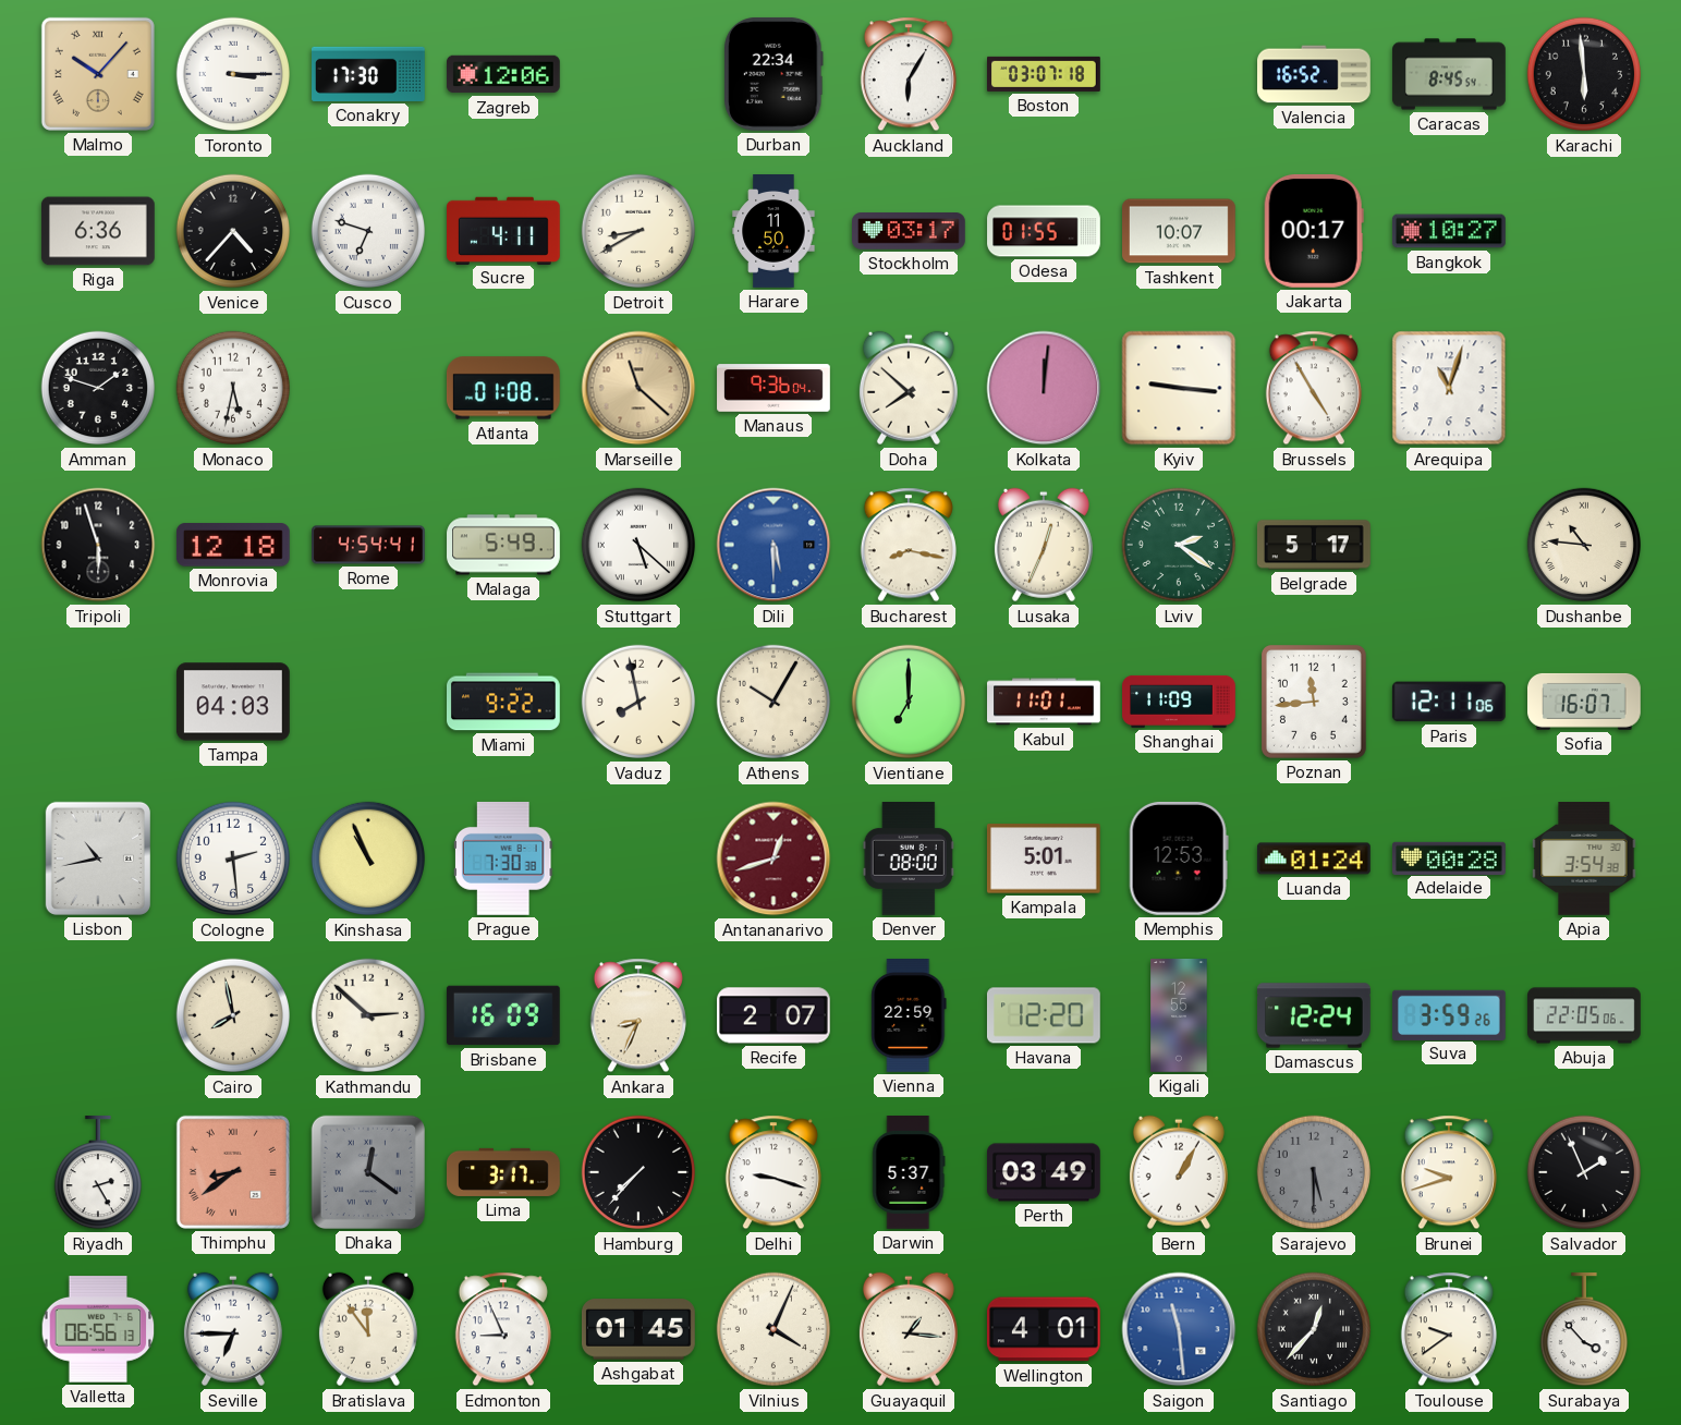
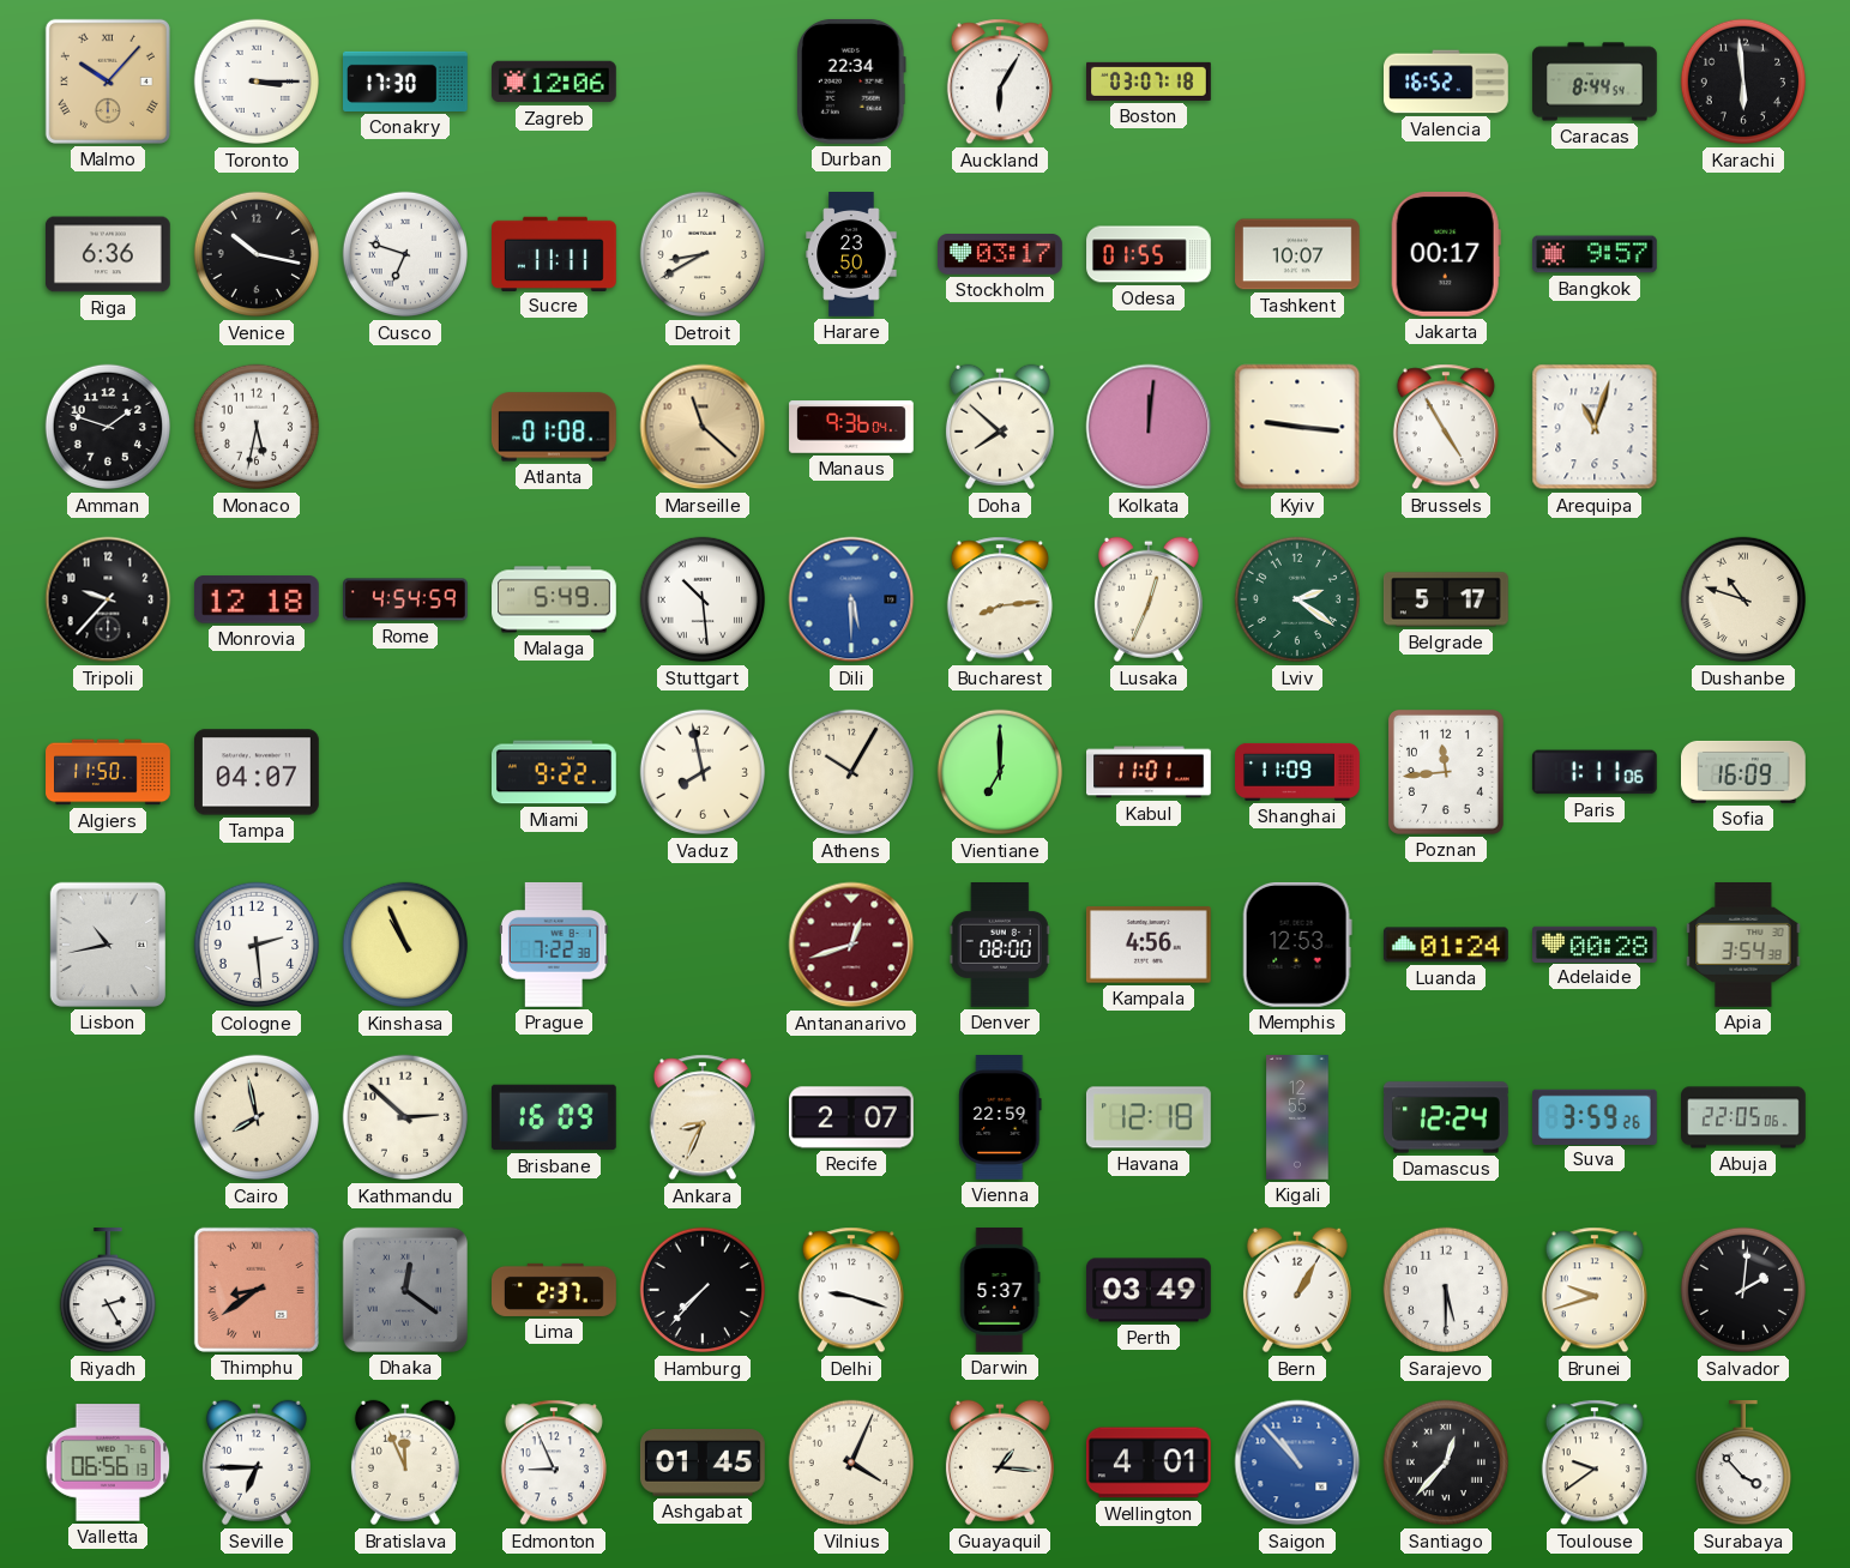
Caracas: 8:45 -> 8:44
Venice: 4:37 -> 10:17
Sucre: 4:11 -> 11:11
Harare: 11:50 -> 23:50
Bangkok: 10:27 -> 9:57
Tripoli: 5:57 -> 9:37
Rome: 4:54:41 -> 4:54:59
Stuttgart: 5:22 -> 10:29
Bucharest: 8:17 -> 8:14
Dushanbe: 10:46 -> 10:48
Algiers: none -> 11:50
Tampa: 04:03 -> 04:07
Paris: 12:11 -> 1:11
Sofia: 16:07 -> 16:09
Prague: 7:30 -> 7:22
Kampala: 5:01 -> 4:56
Havana: 12:20 -> 12:18
Lima: 3:17 -> 2:37
Sarajevo dial: grey -> white
Salvador: 1:56 -> 2:01
Bratislava: 11:54 -> 11:56
Saigon: 11:29 -> 10:53
